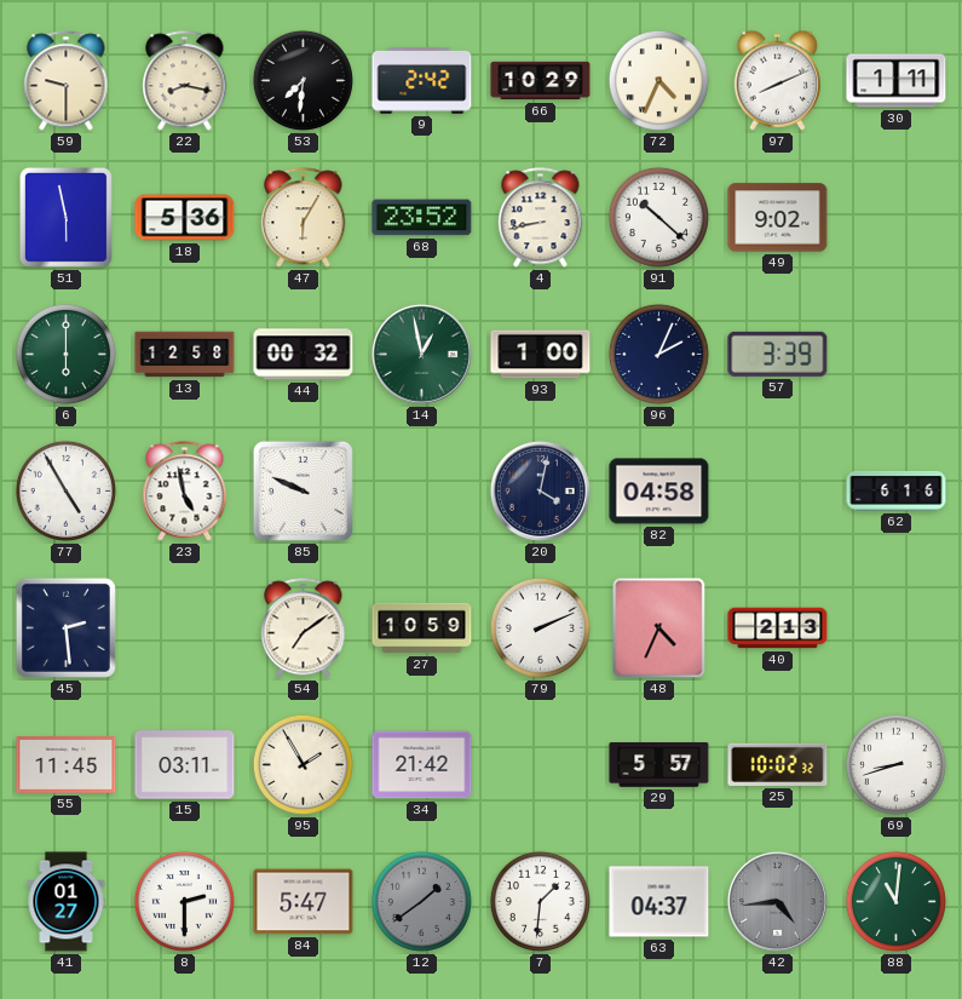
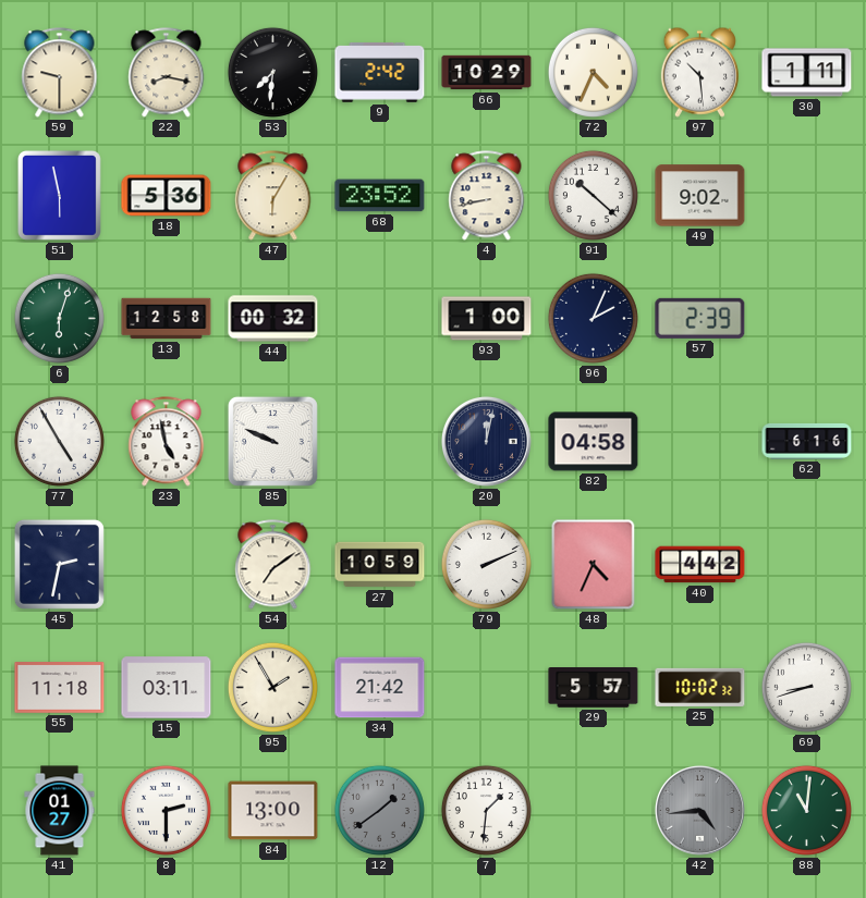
97: 8:11 -> 10:29
6: 6:00 -> 6:03
14: 12:58 -> none
57: 3:39 -> 2:39
20: 4:02 -> 12:02
45: 2:29 -> 2:32
40: 2:13 -> 4:42
55: 11:45 -> 11:18
84: 5:47 -> 13:00
63: 04:37 -> none
